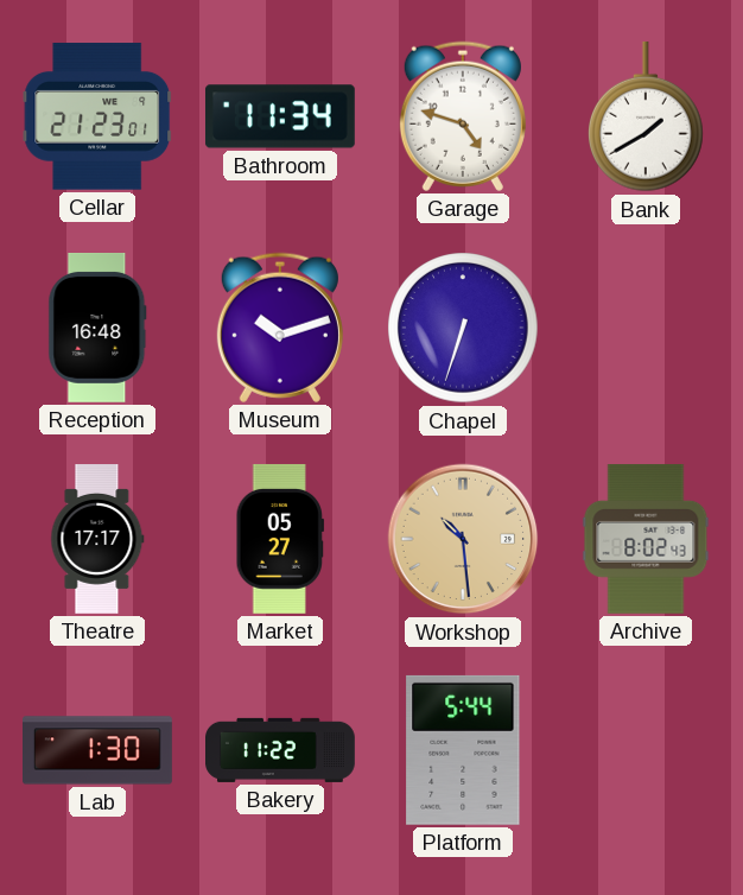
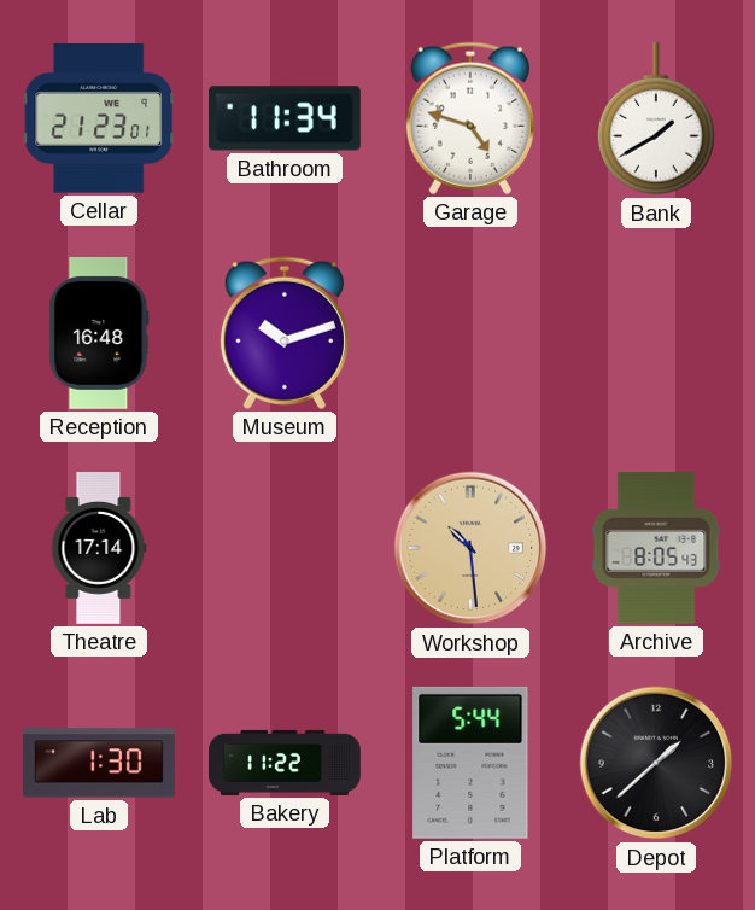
Chapel: 6:33 -> none
Theatre: 17:17 -> 17:14
Market: 05:27 -> none
Archive: 8:02 -> 8:05
Depot: none -> 1:38
